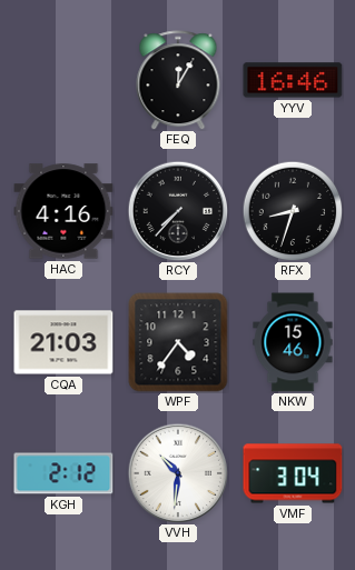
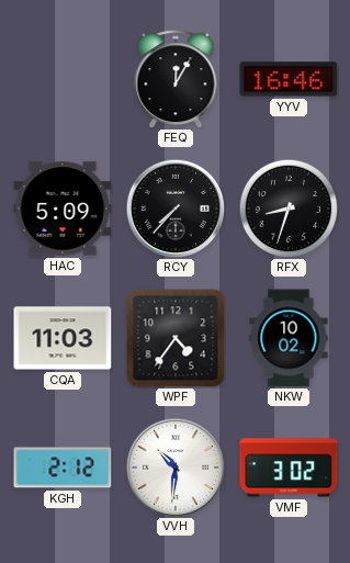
HAC: 4:16 -> 5:09
CQA: 21:03 -> 11:03
NKW: 15:46 -> 10:02
VMF: 3:04 -> 3:02
